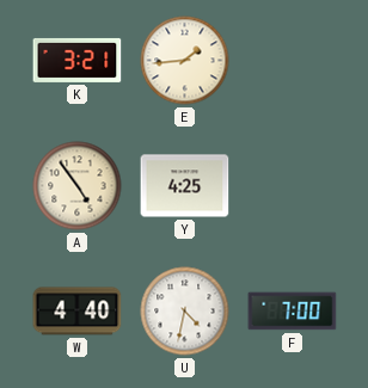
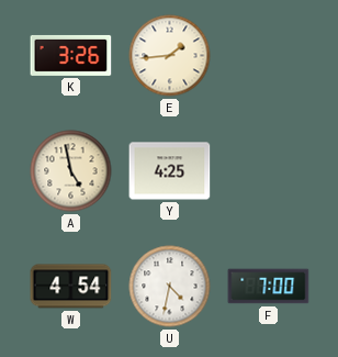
K: 3:21 -> 3:26
A: 4:54 -> 4:58
W: 4:40 -> 4:54
